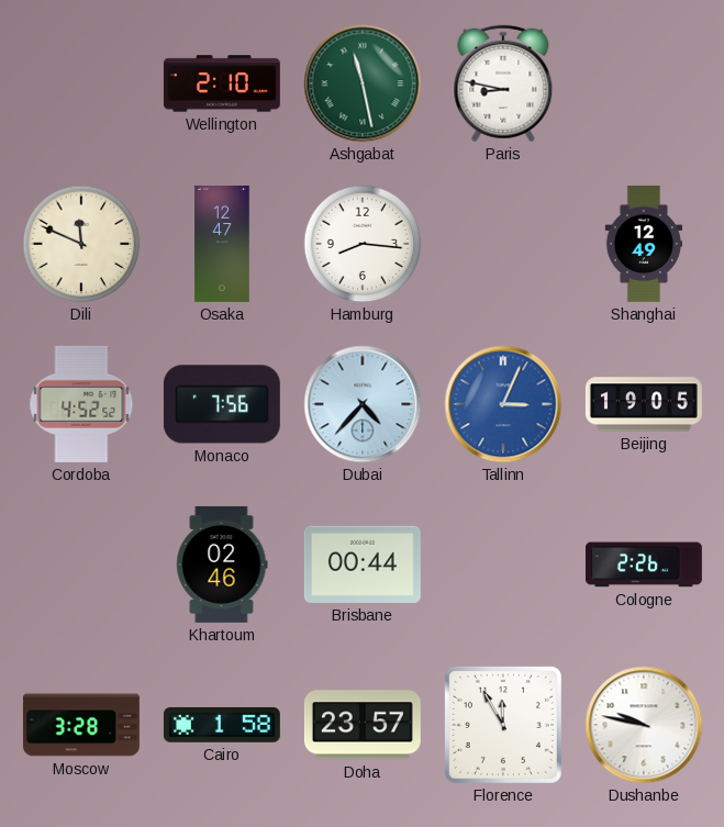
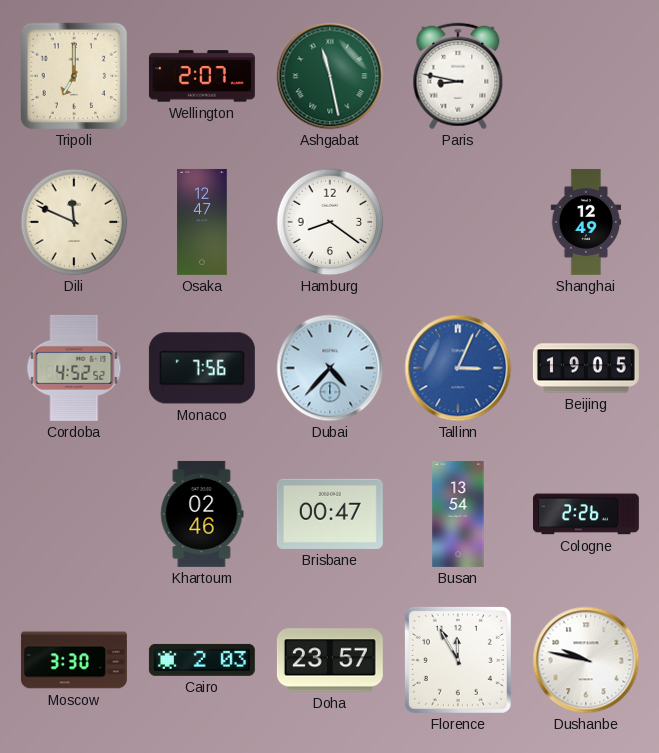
Tripoli: none -> 7:00
Wellington: 2:10 -> 2:07
Hamburg: 8:16 -> 8:21
Brisbane: 00:44 -> 00:47
Busan: none -> 13:54
Moscow: 3:28 -> 3:30
Cairo: 1:58 -> 2:03
